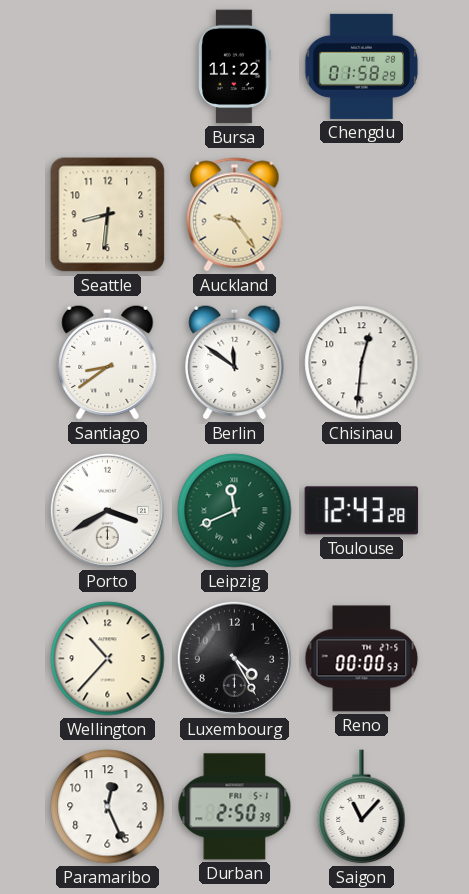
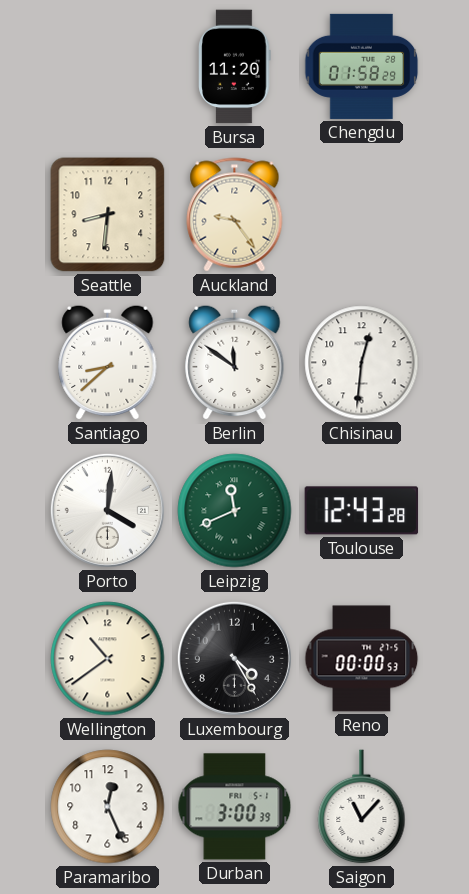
Bursa: 11:22 -> 11:20
Santiago: 8:39 -> 8:38
Porto: 3:40 -> 4:01
Wellington: 10:37 -> 10:39
Durban: 2:50 -> 3:00
